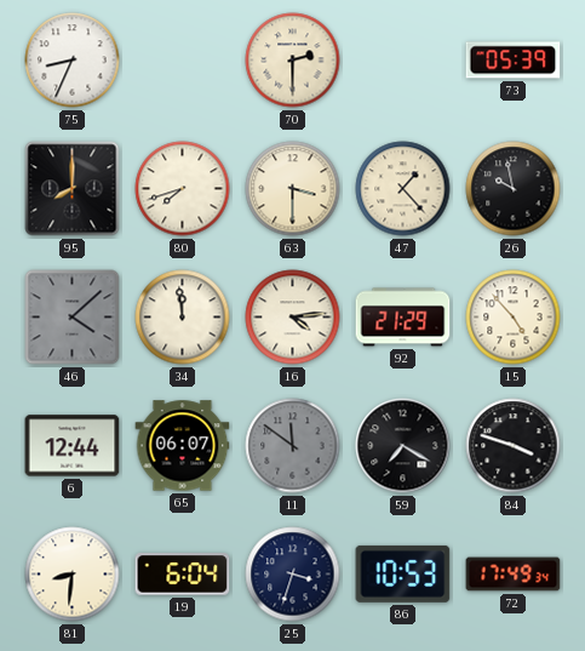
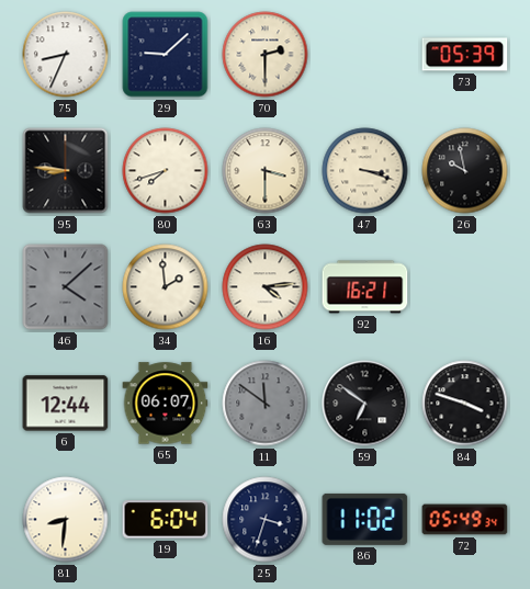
29: none -> 9:08
95: 8:00 -> 8:46
47: 1:23 -> 3:18
34: 11:59 -> 1:59
92: 21:29 -> 16:21
15: 4:53 -> none
59: 7:20 -> 6:51
86: 10:53 -> 11:02
72: 17:49 -> 05:49
